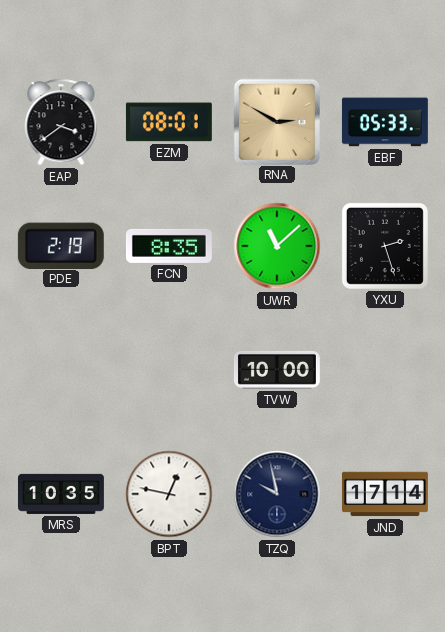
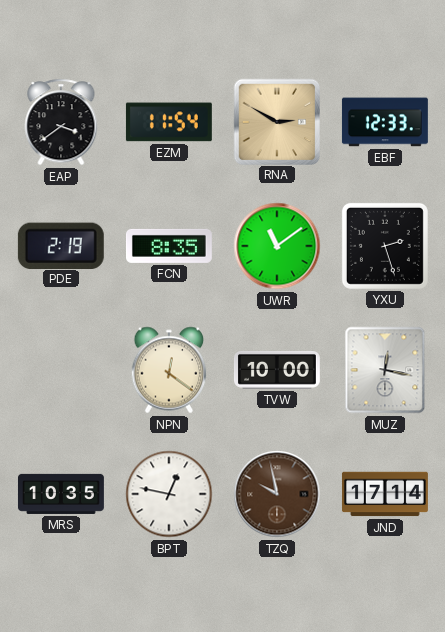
EZM: 08:01 -> 11:54
EBF: 05:33 -> 12:33
UWR: 11:08 -> 11:09
NPN: none -> 12:21
MUZ: none -> 12:17
TZQ dial: navy -> brown
